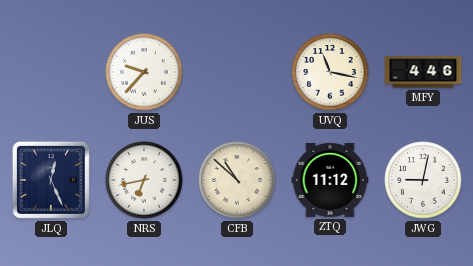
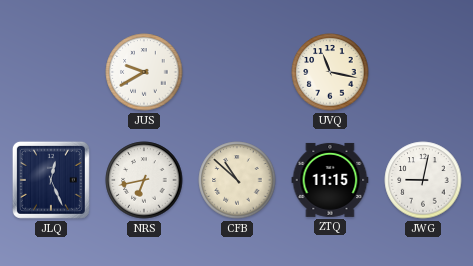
JUS: 9:37 -> 9:40
MFY: 4:46 -> none
ZTQ: 11:12 -> 11:15
